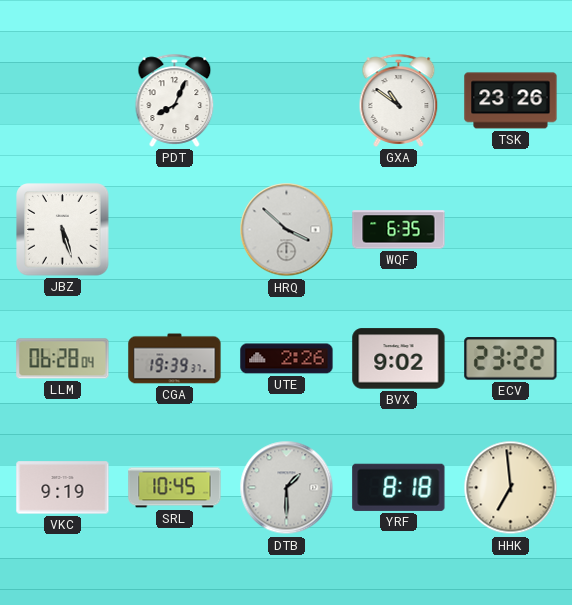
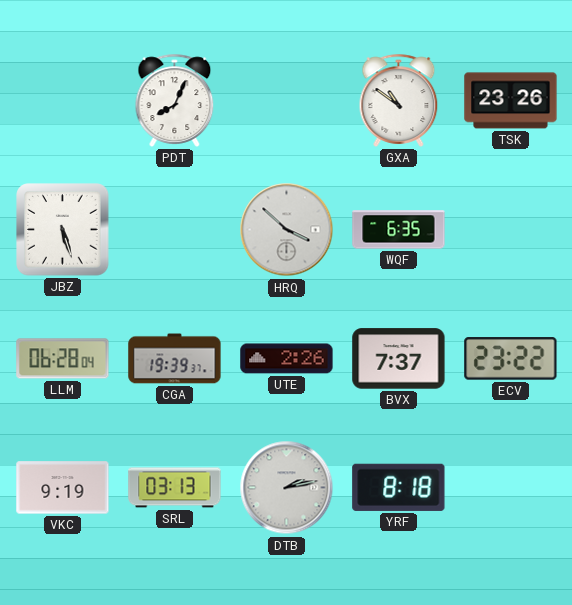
BVX: 9:02 -> 7:37
SRL: 10:45 -> 03:13
DTB: 1:30 -> 2:13
HHK: 6:59 -> none
